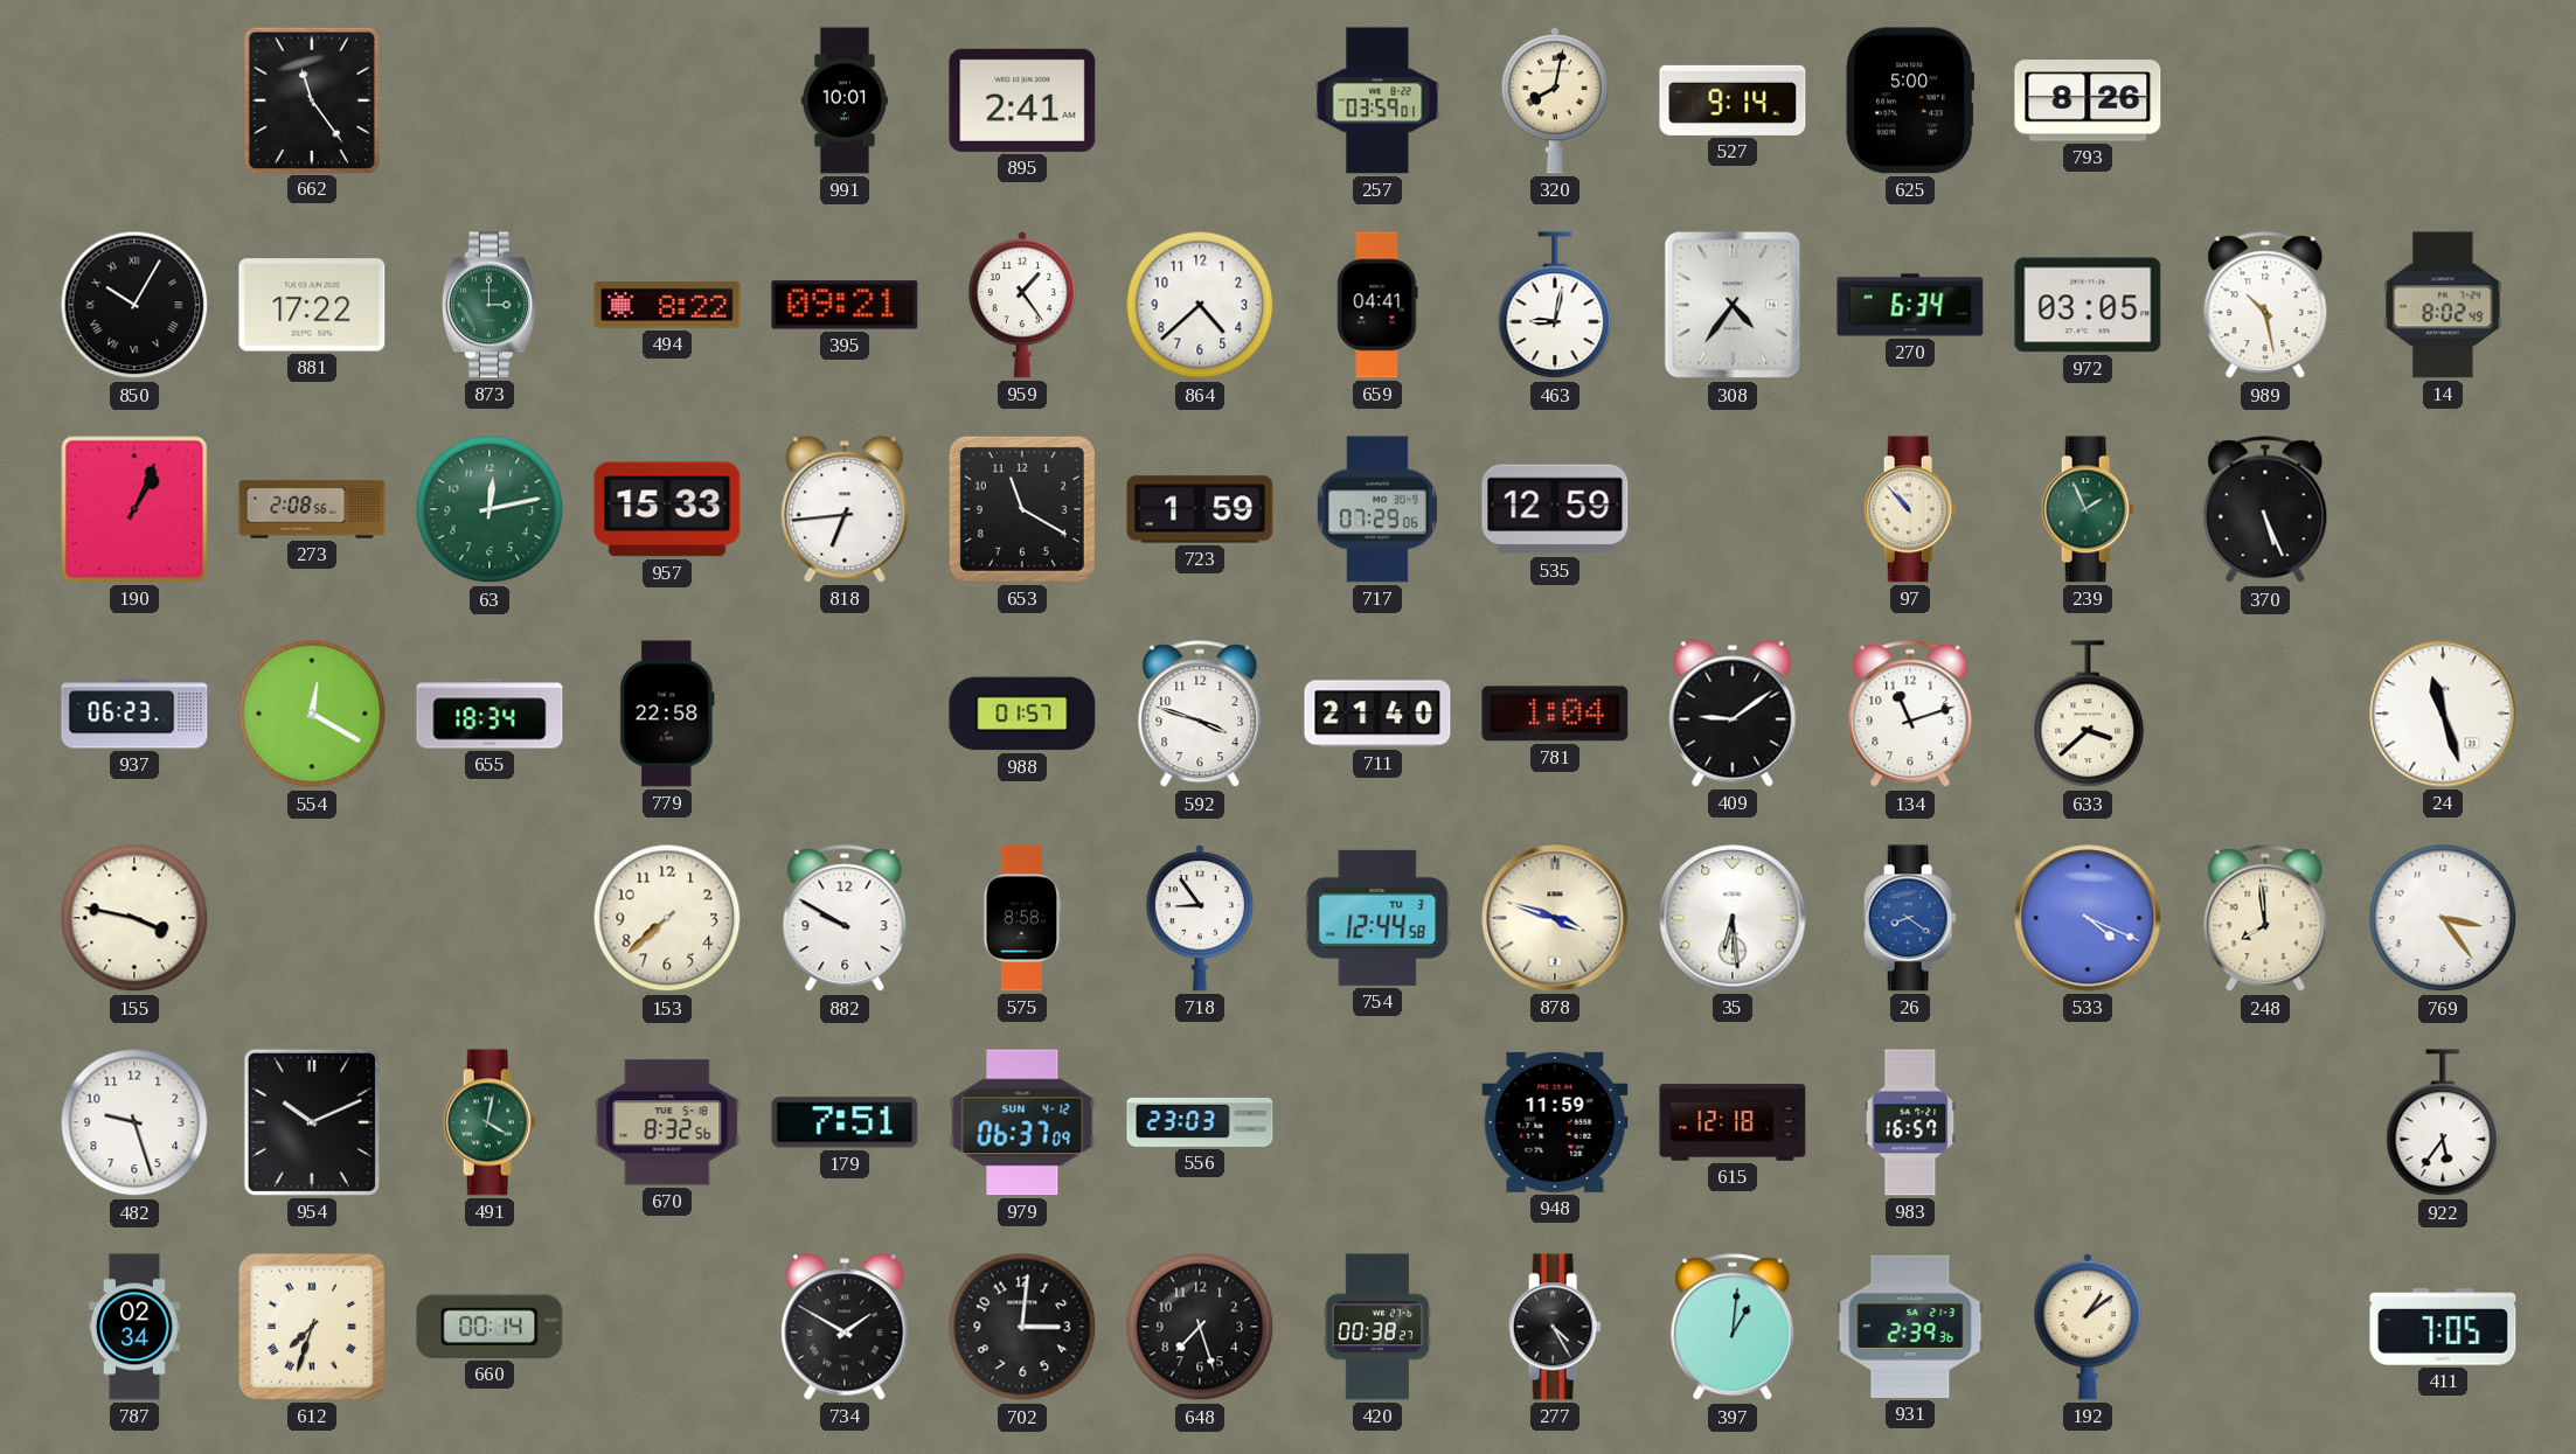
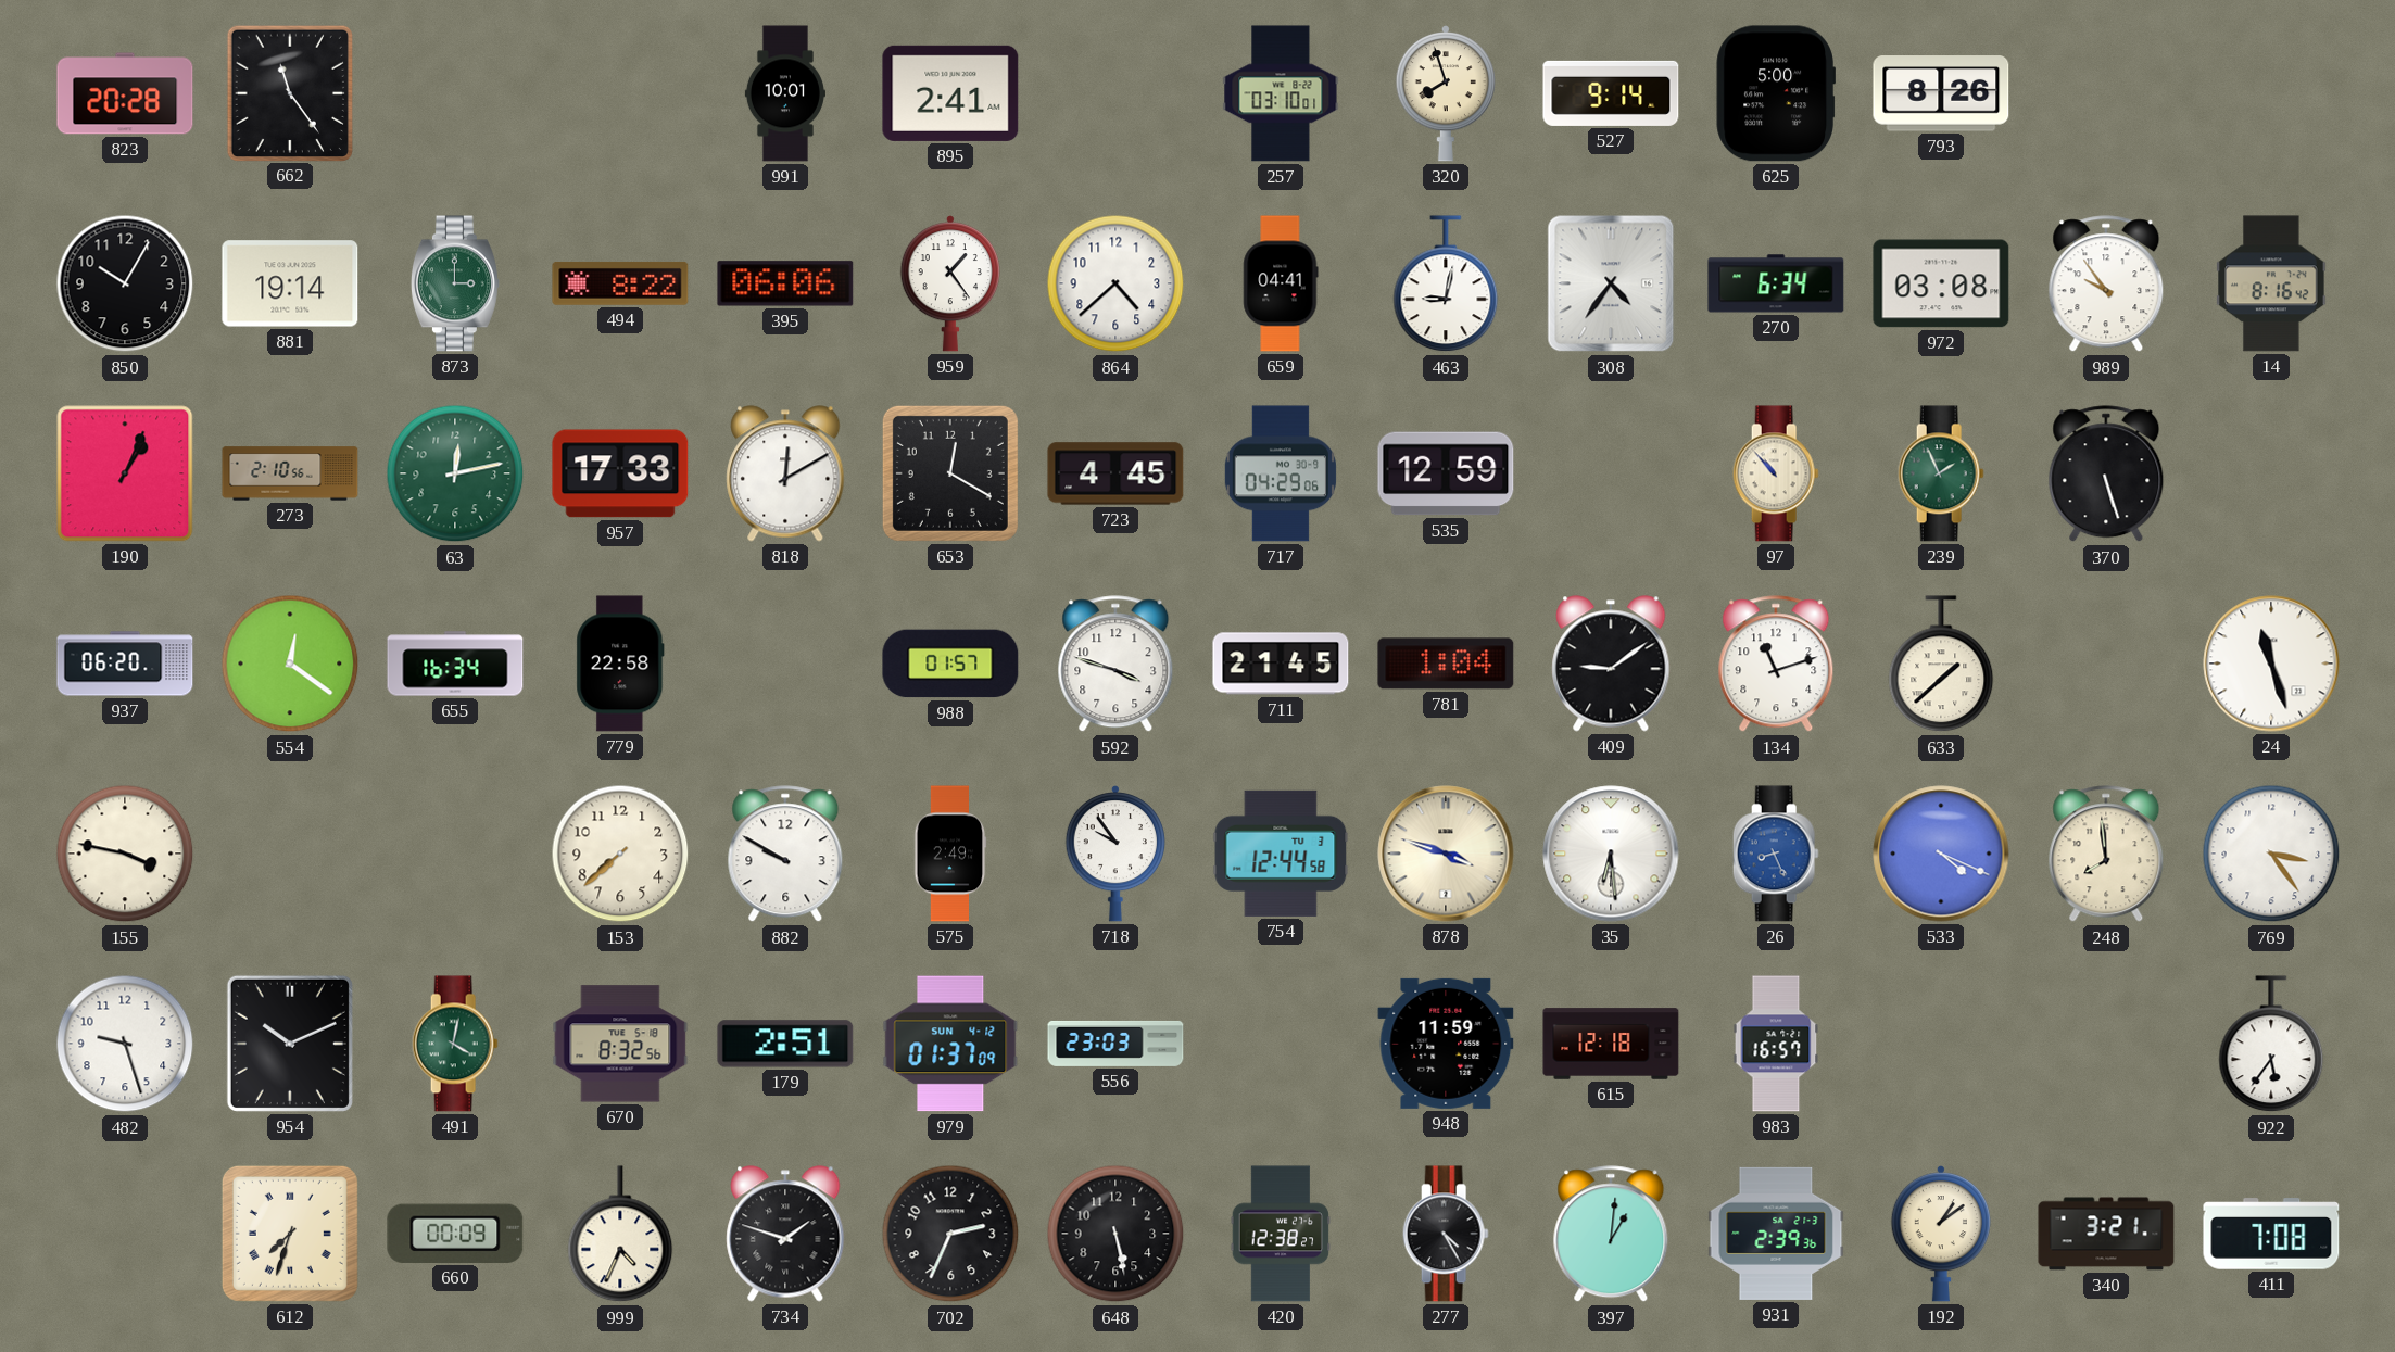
823: none -> 20:28
257: 03:59 -> 03:10
320: 8:02 -> 7:57
850 numerals: Roman -> Arabic
881: 17:22 -> 19:14
395: 09:21 -> 06:06
972: 03:05 -> 03:08
989: 10:28 -> 9:54
14: 8:02 -> 8:16
273: 2:08 -> 2:10
957: 15:33 -> 17:33
818: 6:44 -> 12:10
653: 11:20 -> 12:20
723: 1:59 -> 4:45
717: 07:29 -> 04:29
370: 5:26 -> 5:27
937: 06:23 -> 06:20
554: 12:20 -> 12:21
655: 18:34 -> 16:34
711: 21:40 -> 21:45
633: 3:38 -> 1:38
575: 8:58 -> 2:49
718: 8:54 -> 9:54
26: 8:21 -> 8:26
179: 7:51 -> 2:51
979: 06:37 -> 01:37
787: 02:34 -> none
660: 00:14 -> 00:09
999: none -> 4:34
734: 1:50 -> 1:48
702: 3:01 -> 2:34
648: 7:27 -> 5:28
420: 00:38 -> 12:38
340: none -> 3:21
411: 7:05 -> 7:08
